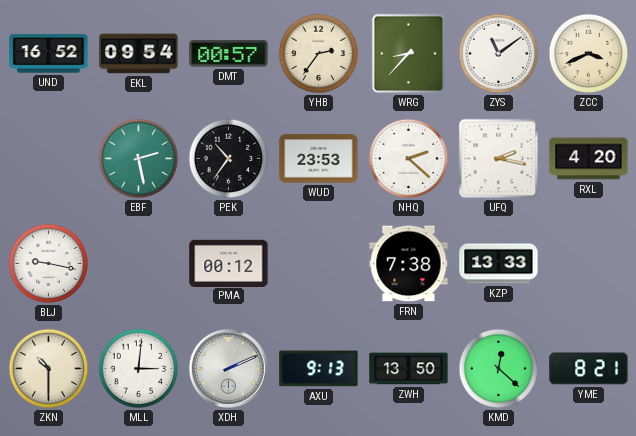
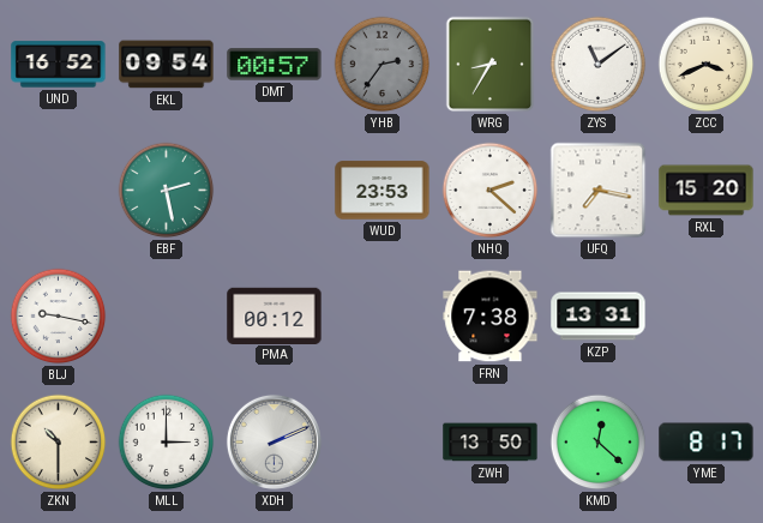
YHB dial: cream -> grey
WRG: 8:37 -> 8:35
PEK: 10:36 -> none
UFQ: 2:17 -> 7:17
RXL: 4:20 -> 15:20
KZP: 13:33 -> 13:31
MLL: 3:01 -> 3:00
AXU: 9:13 -> none
YME: 8:21 -> 8:17
